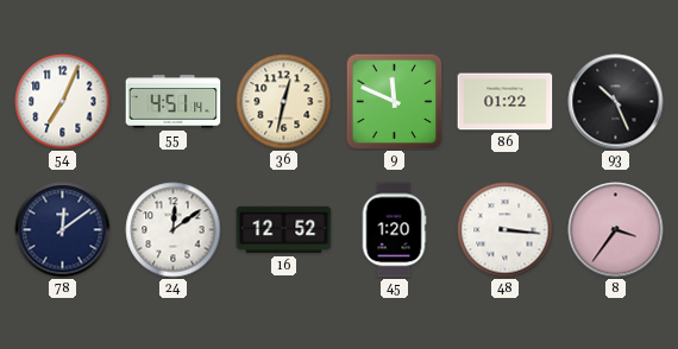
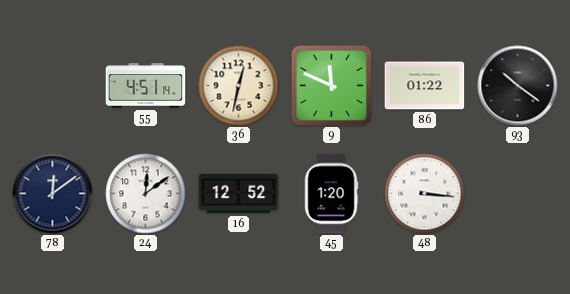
54: 7:04 -> none
93: 10:26 -> 10:21
8: 3:36 -> none
